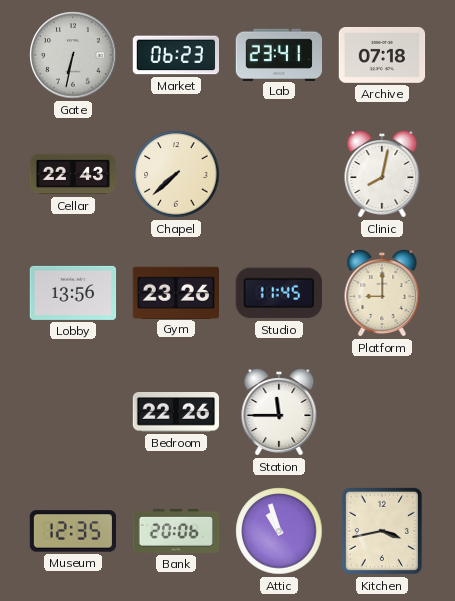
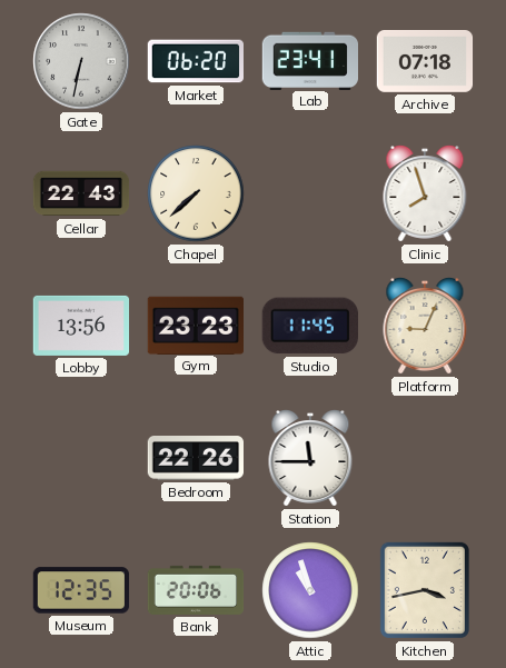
Market: 06:23 -> 06:20
Clinic: 8:02 -> 7:57
Gym: 23:26 -> 23:23
Platform: 9:00 -> 9:04
